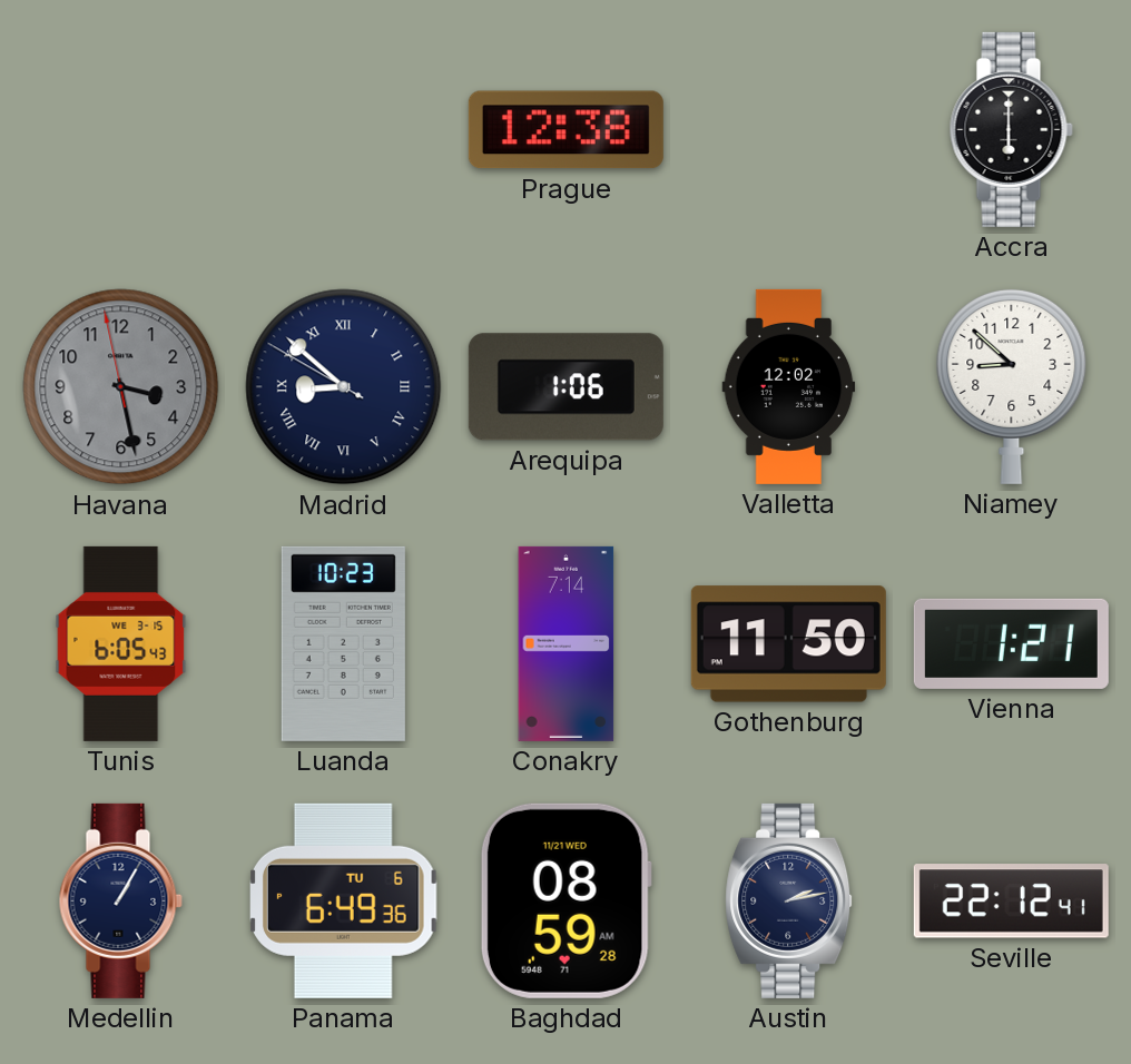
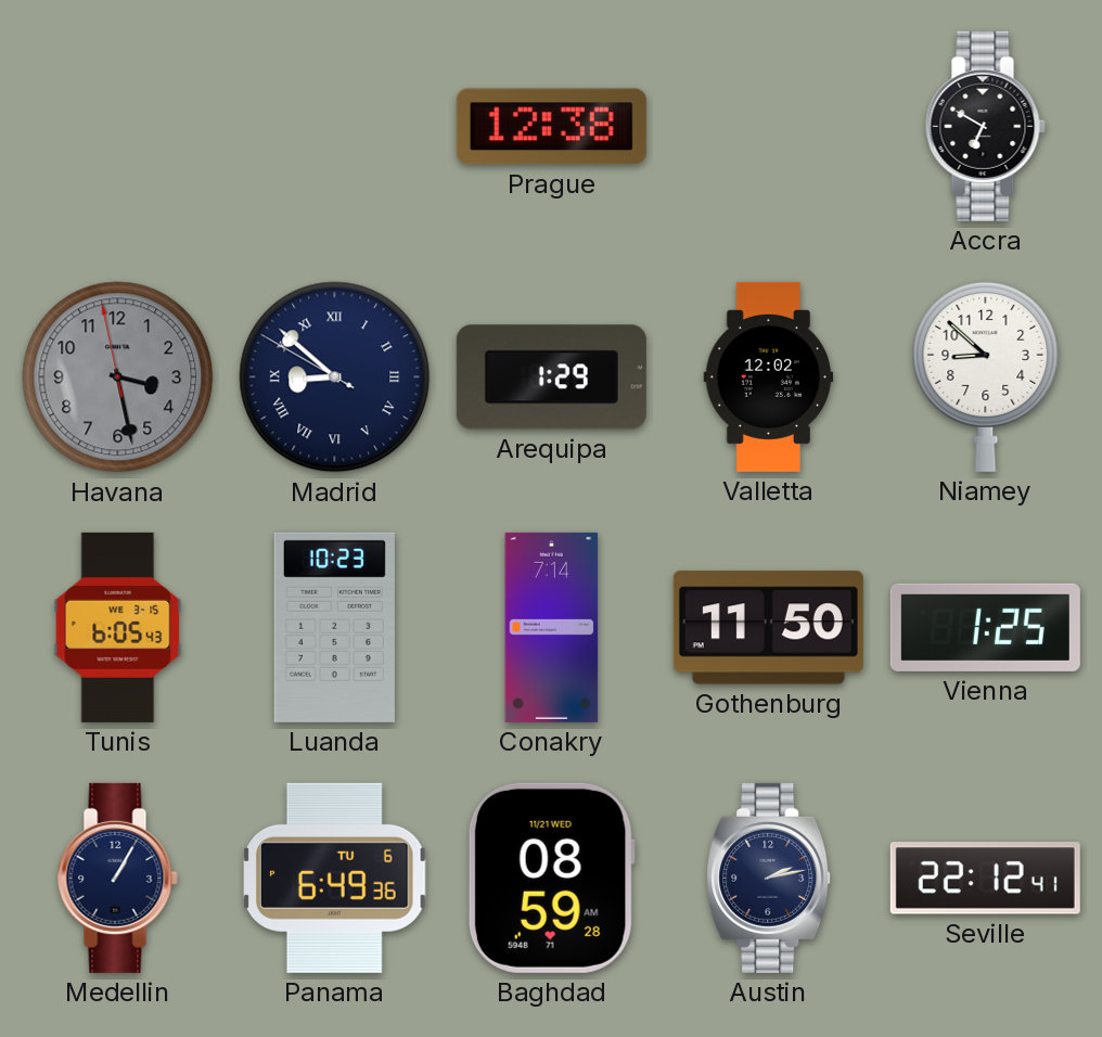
Accra: 6:00 -> 6:50
Arequipa: 1:06 -> 1:29
Vienna: 1:21 -> 1:25
